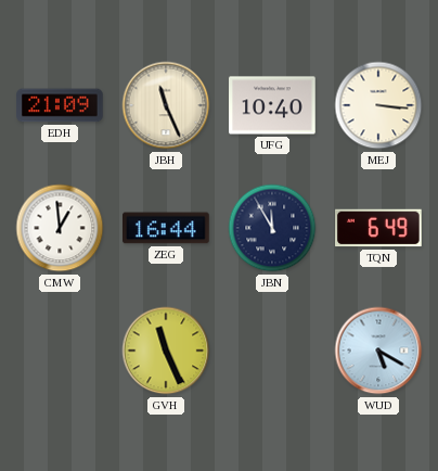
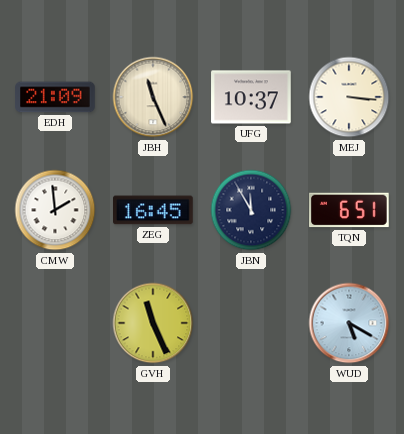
UFG: 10:40 -> 10:37
CMW: 12:59 -> 1:59
ZEG: 16:44 -> 16:45
TQN: 6:49 -> 6:51
